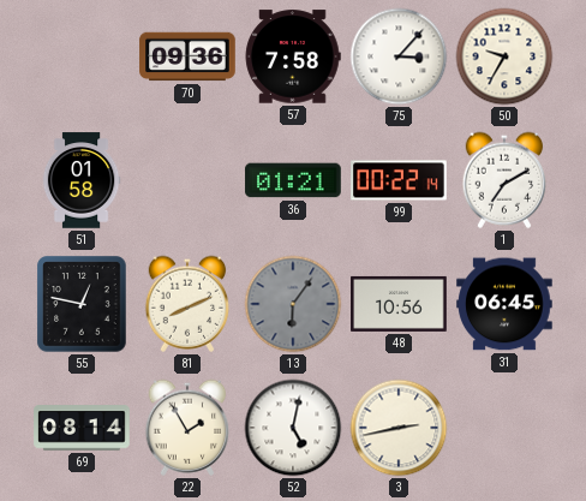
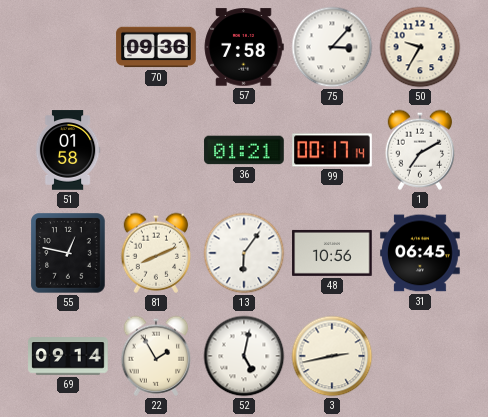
99: 00:22 -> 00:17
13 dial: grey -> white
69: 08:14 -> 09:14
